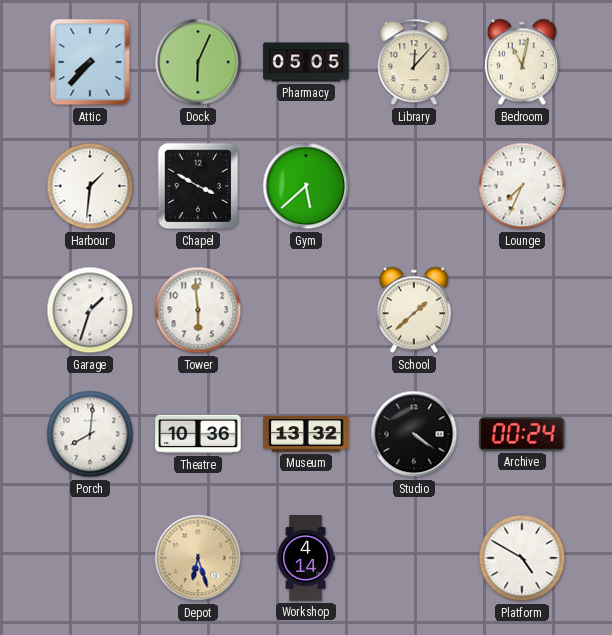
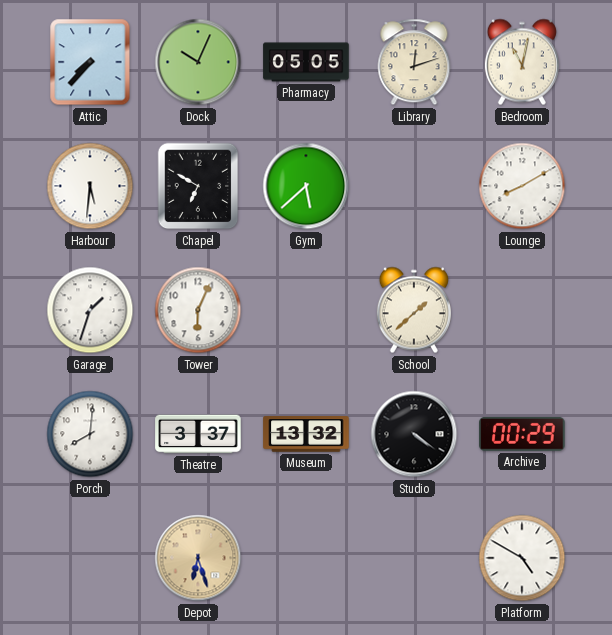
Dock: 6:04 -> 10:04
Library: 12:07 -> 12:12
Harbour: 1:31 -> 5:31
Chapel: 3:50 -> 6:50
Lounge: 7:34 -> 8:10
Tower: 5:59 -> 6:04
Theatre: 10:36 -> 3:37
Archive: 00:24 -> 00:29
Workshop: 4:14 -> none
